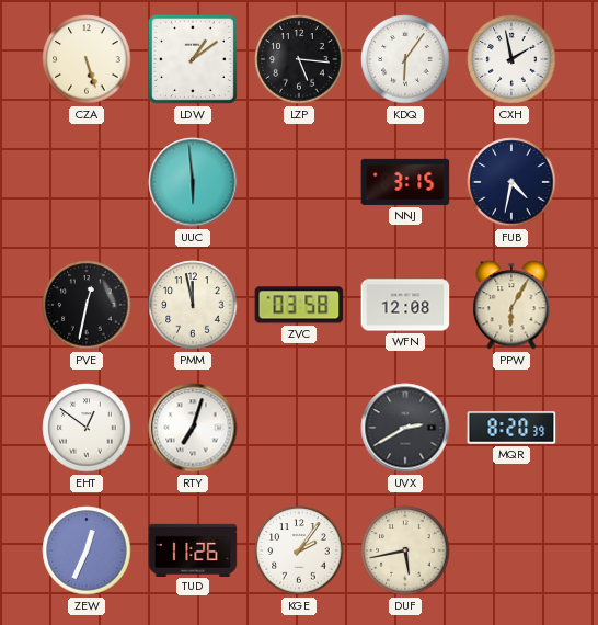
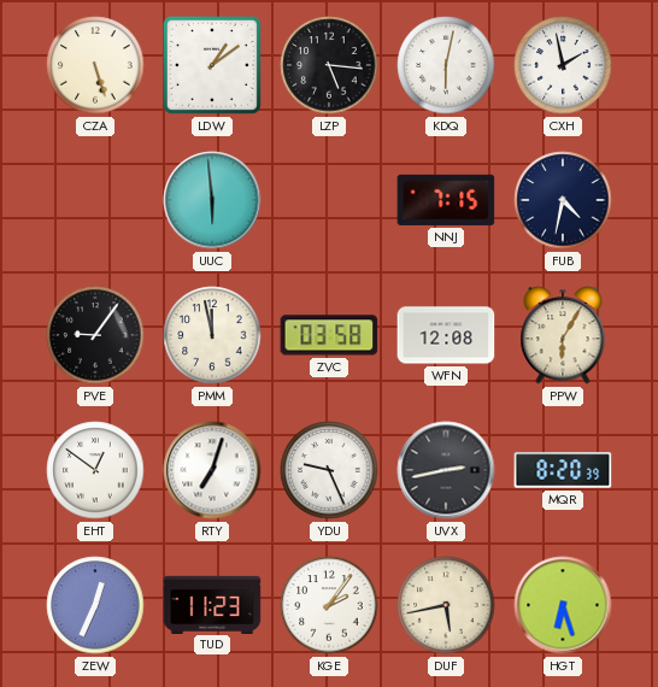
KDQ: 6:06 -> 6:02
NNJ: 3:15 -> 7:15
PVE: 12:32 -> 9:06
YDU: none -> 9:26
UVX: 2:40 -> 2:43
TUD: 11:26 -> 11:23
HGT: none -> 6:27
